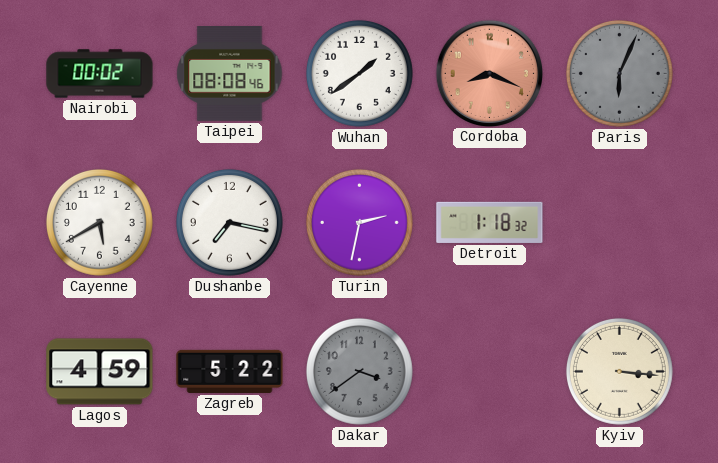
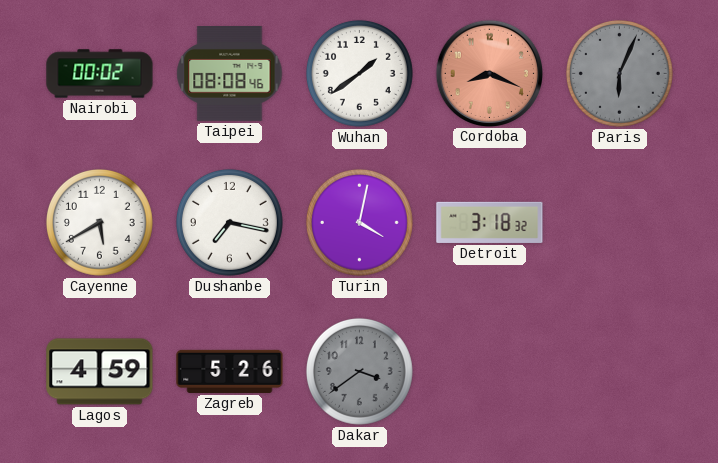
Turin: 2:32 -> 4:02
Detroit: 1:18 -> 3:18
Zagreb: 5:22 -> 5:26
Kyiv: 3:16 -> none
